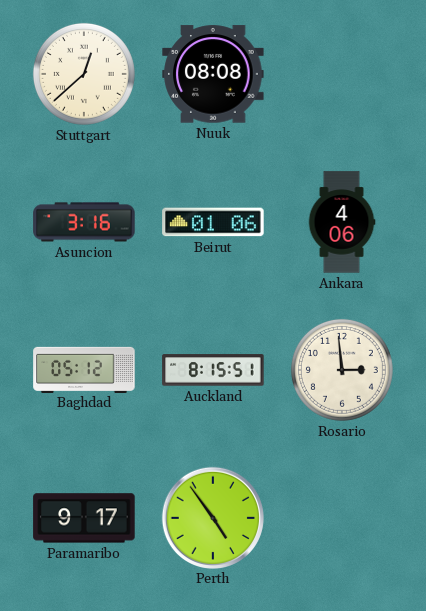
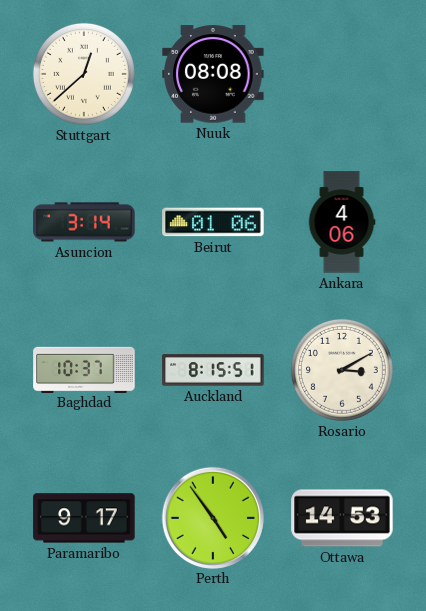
Asuncion: 3:16 -> 3:14
Baghdad: 05:12 -> 10:37
Rosario: 2:59 -> 3:10
Ottawa: none -> 14:53
